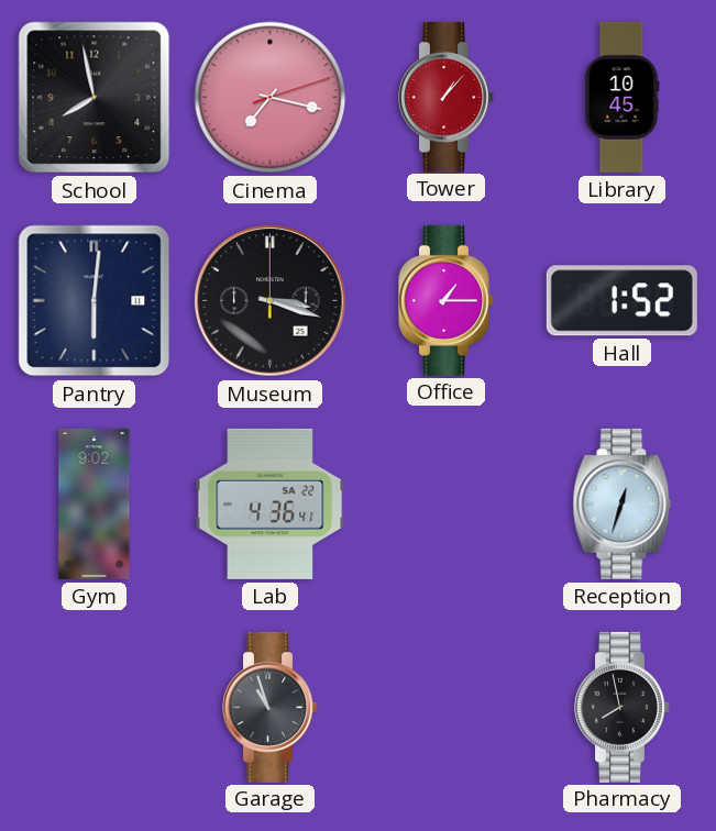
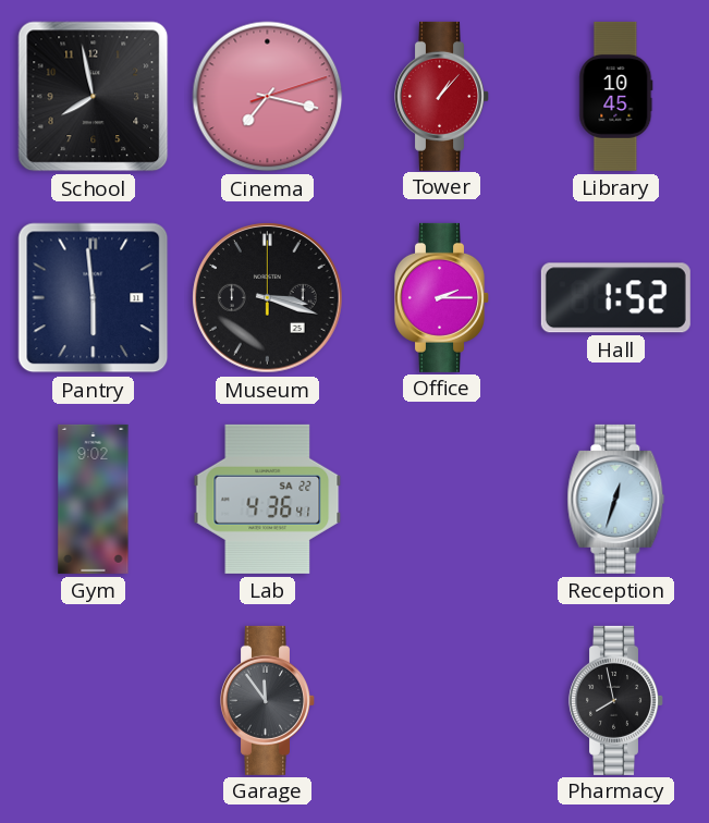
Pantry: 6:01 -> 5:59
Office: 1:15 -> 2:15
Garage: 10:57 -> 11:54
